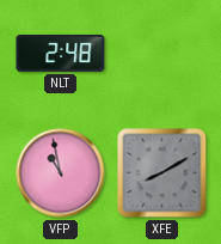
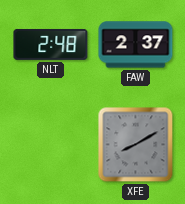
FAW: none -> 2:37
VFP: 10:58 -> none
